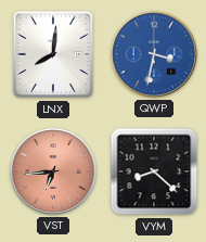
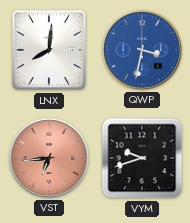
VYM: 8:22 -> 9:42
